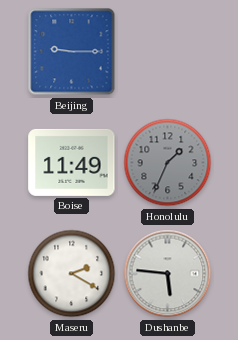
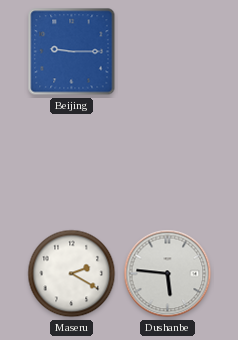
Boise: 11:49 -> none
Honolulu: 1:34 -> none
